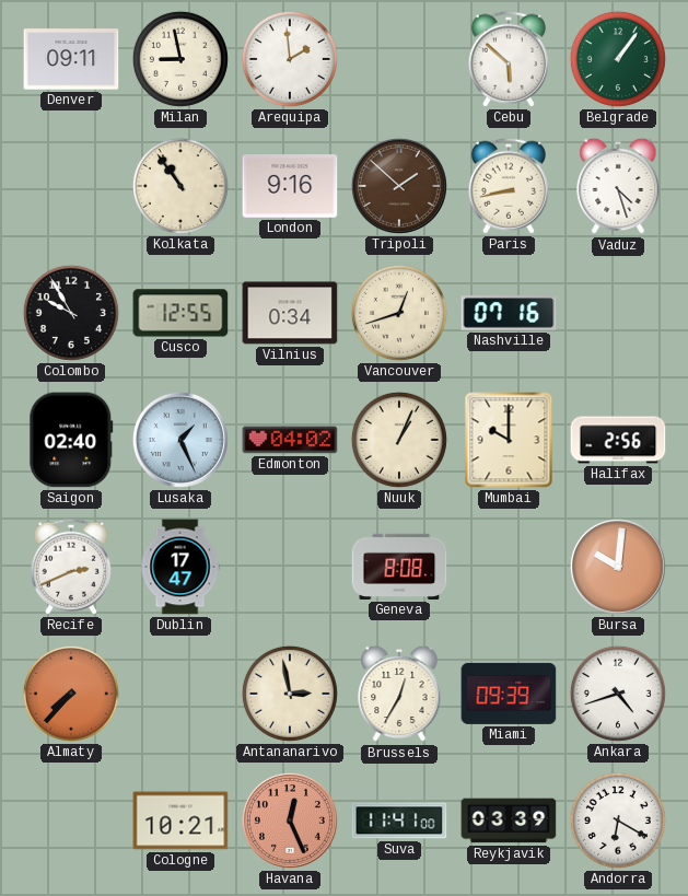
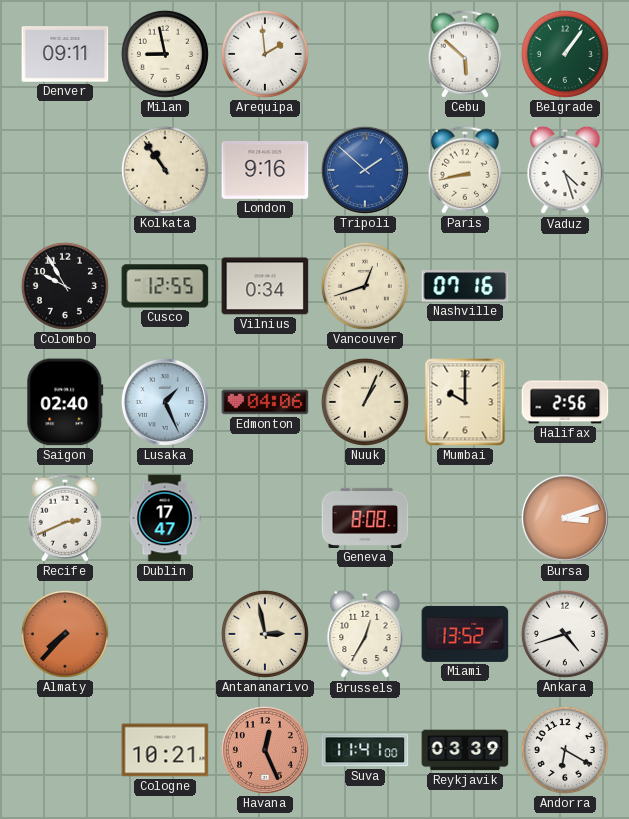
Tripoli dial: brown -> blue
Edmonton: 04:02 -> 04:06
Bursa: 10:01 -> 3:12
Miami: 09:39 -> 13:52
